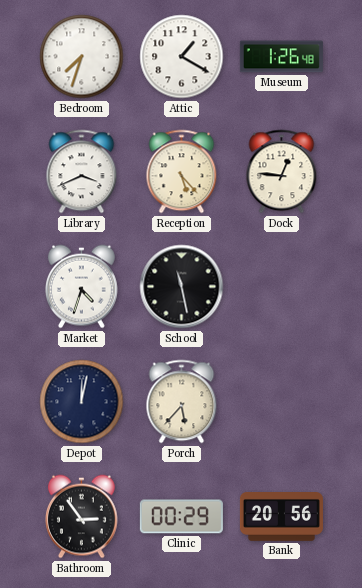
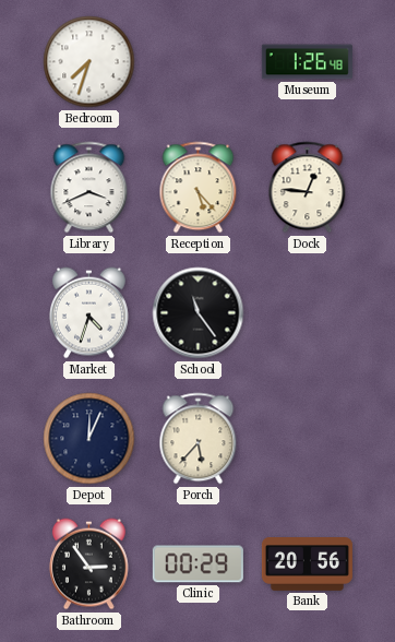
Attic: 1:20 -> none
School: 11:28 -> 11:24
Depot: 12:02 -> 12:04
